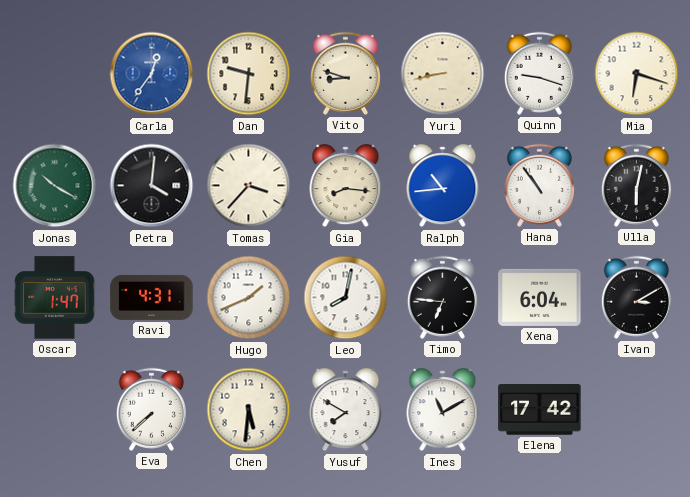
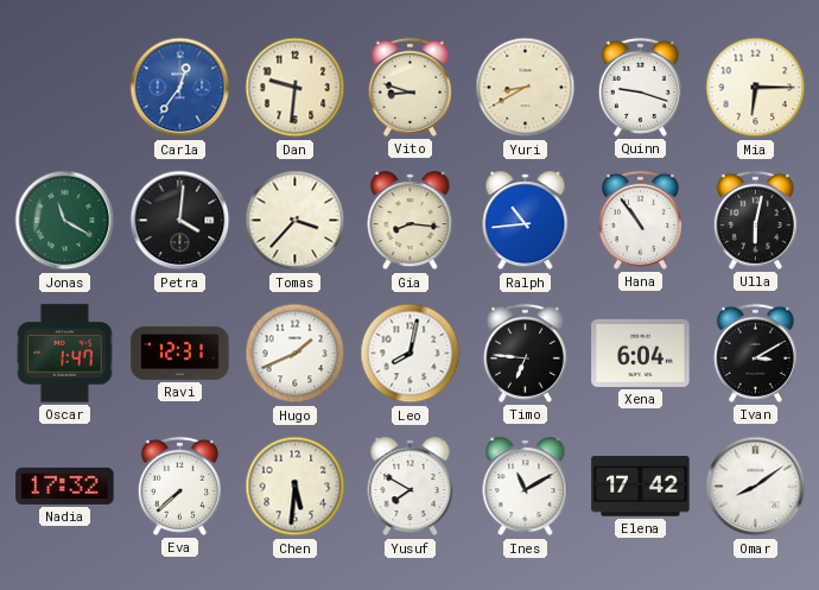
Yuri: 8:43 -> 8:40
Mia: 6:18 -> 6:15
Jonas: 10:20 -> 11:20
Ravi: 4:31 -> 12:31
Nadia: none -> 17:32
Omar: none -> 8:09
